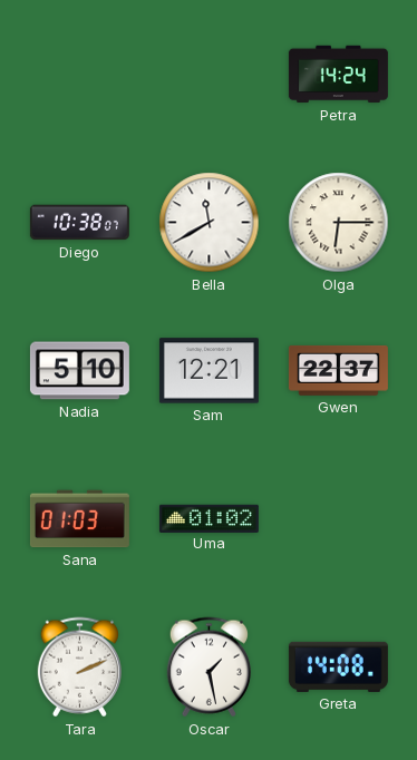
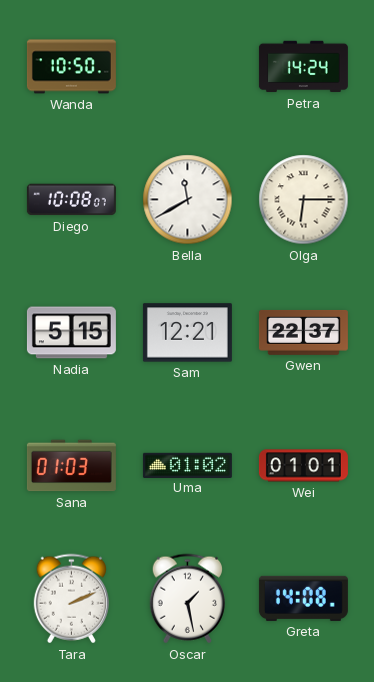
Wanda: none -> 10:50
Diego: 10:38 -> 10:08
Nadia: 5:10 -> 5:15
Wei: none -> 01:01
